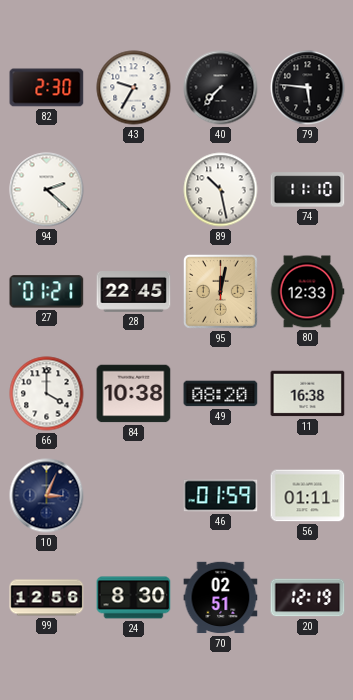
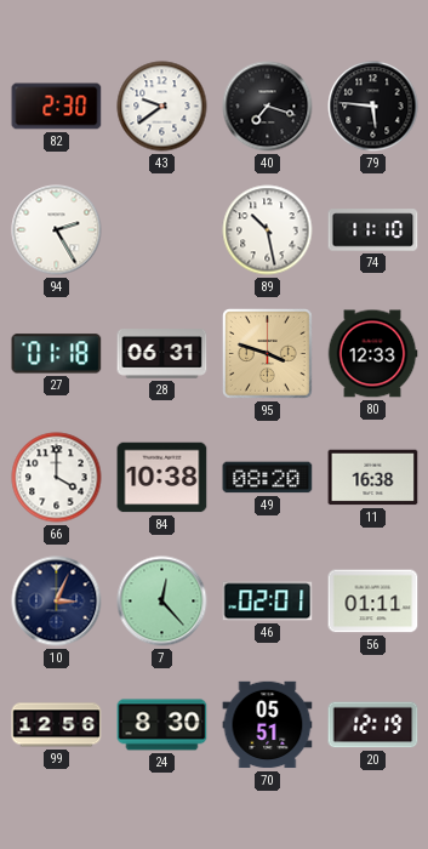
43: 9:35 -> 9:39
40: 7:37 -> 7:18
94: 2:22 -> 2:25
27: 01:21 -> 01:18
28: 22:45 -> 06:31
95: 12:02 -> 3:48
7: none -> 12:23
46: 01:59 -> 02:01
70: 02:51 -> 05:51
